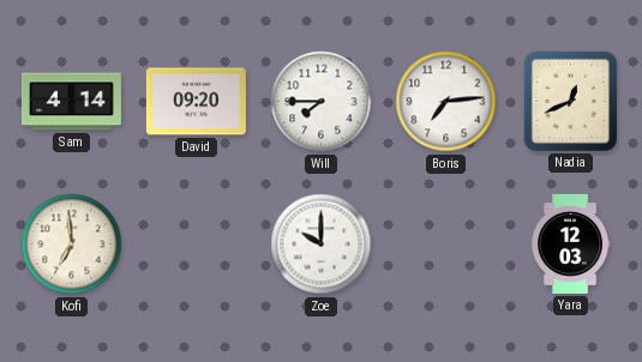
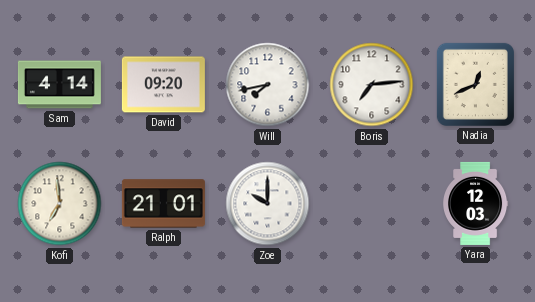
Will: 7:45 -> 7:43
Ralph: none -> 21:01
